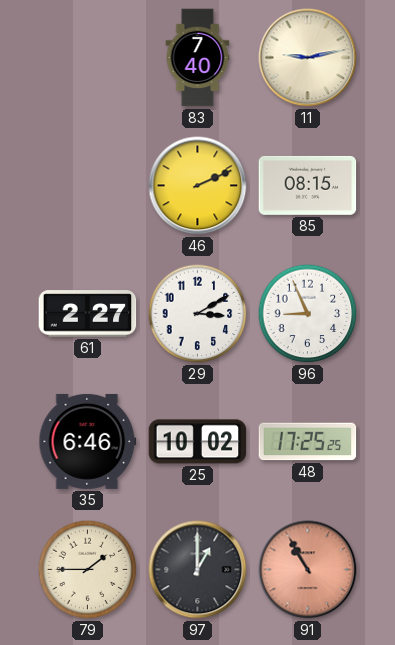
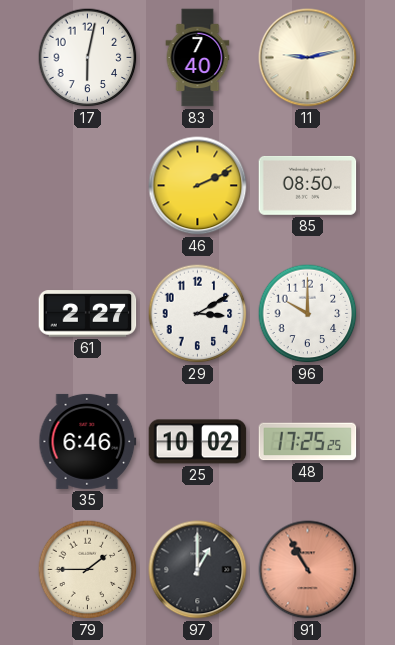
17: none -> 6:02
85: 08:15 -> 08:50
96: 8:56 -> 10:00
